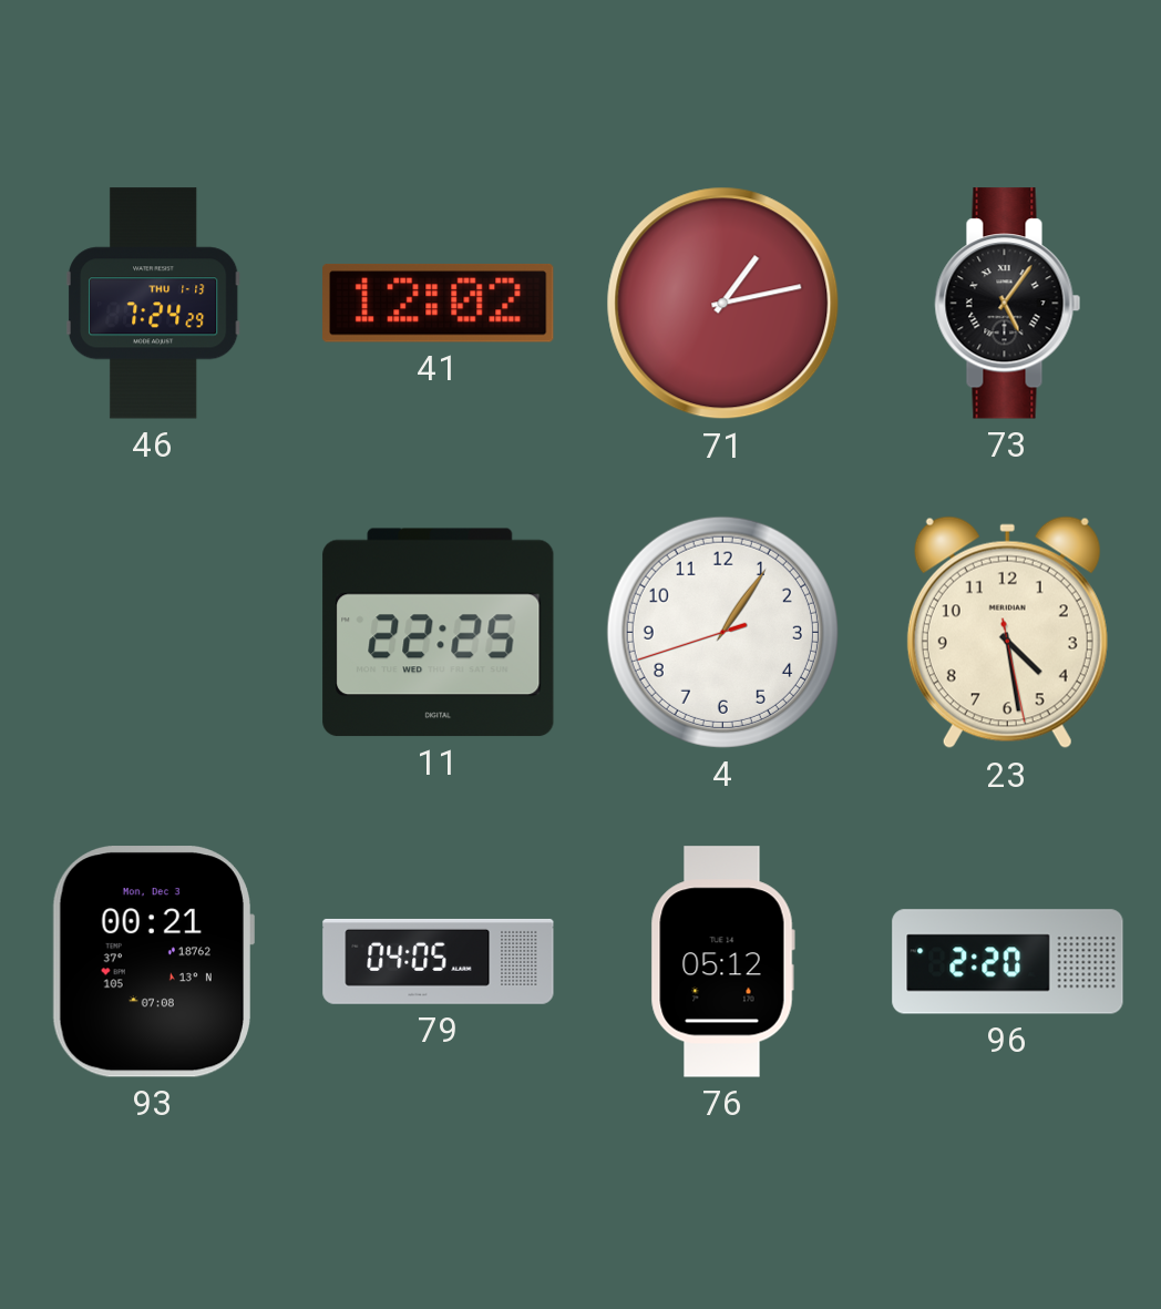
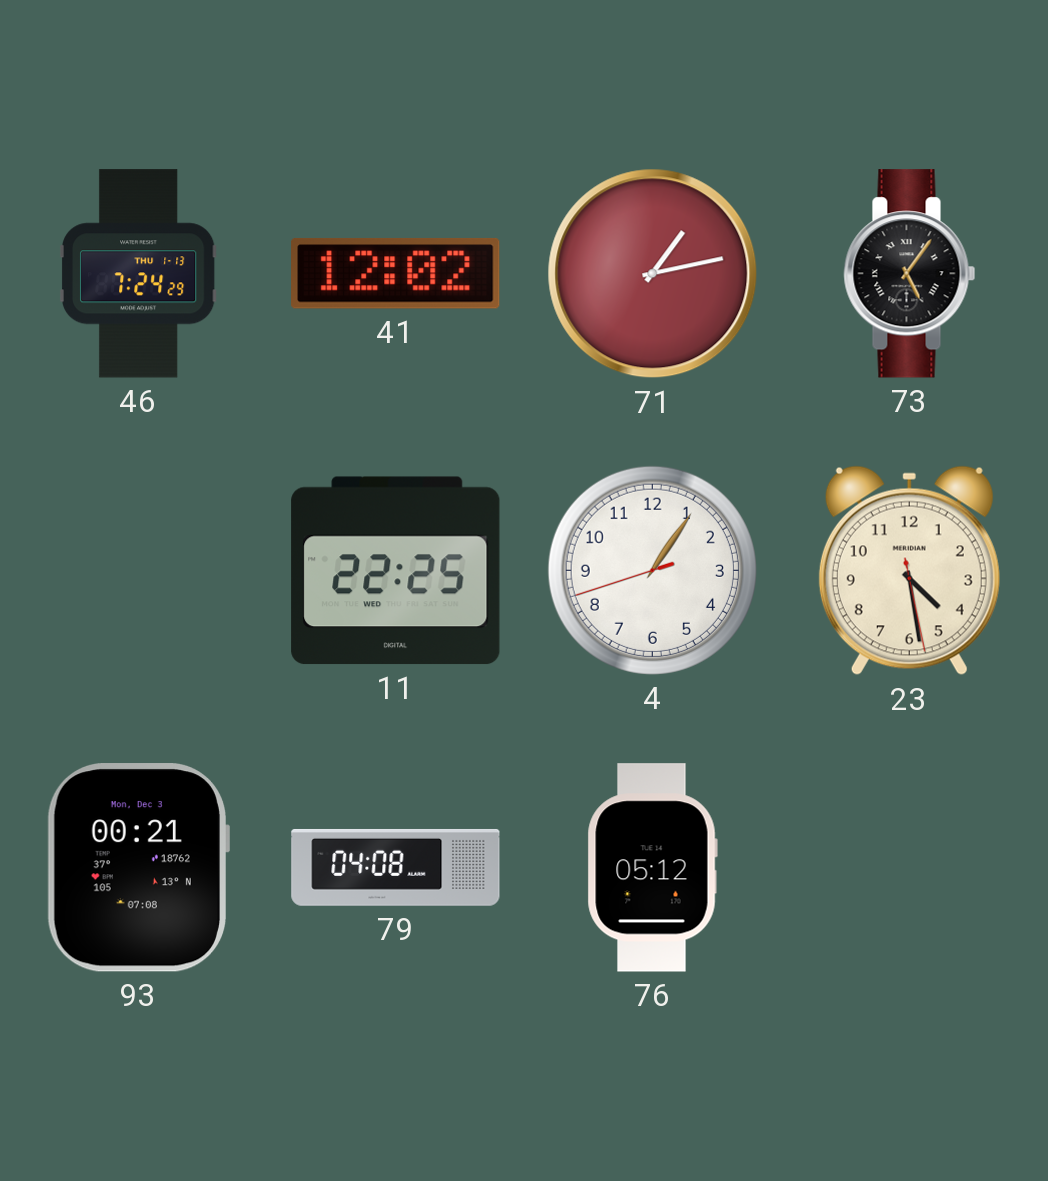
79: 04:05 -> 04:08
96: 2:20 -> none
